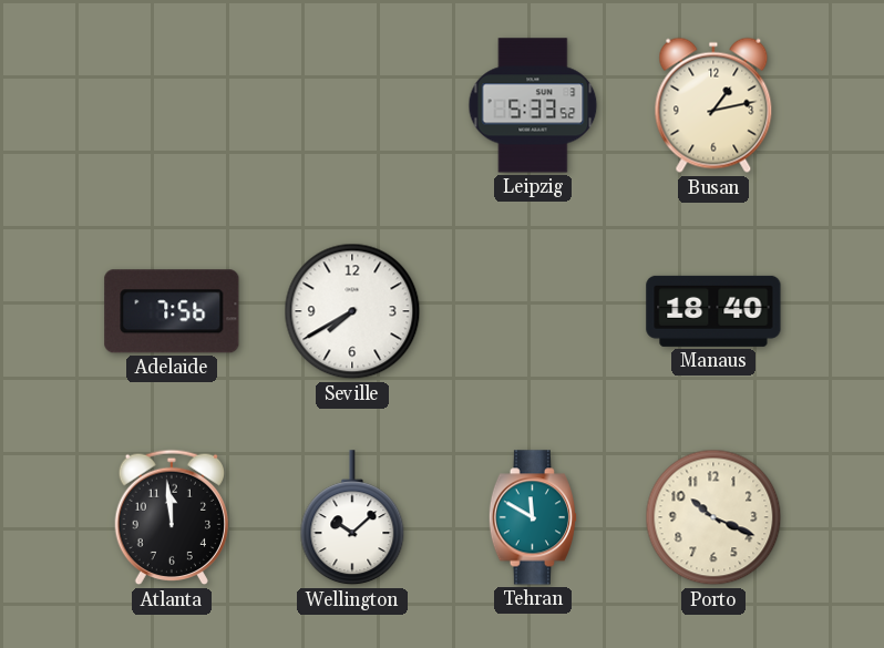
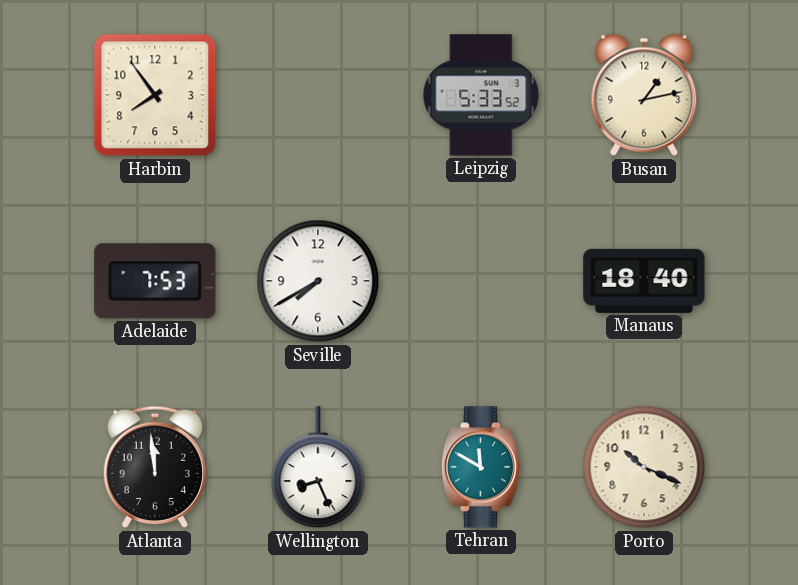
Harbin: none -> 7:54
Adelaide: 7:56 -> 7:53
Wellington: 10:08 -> 8:26
